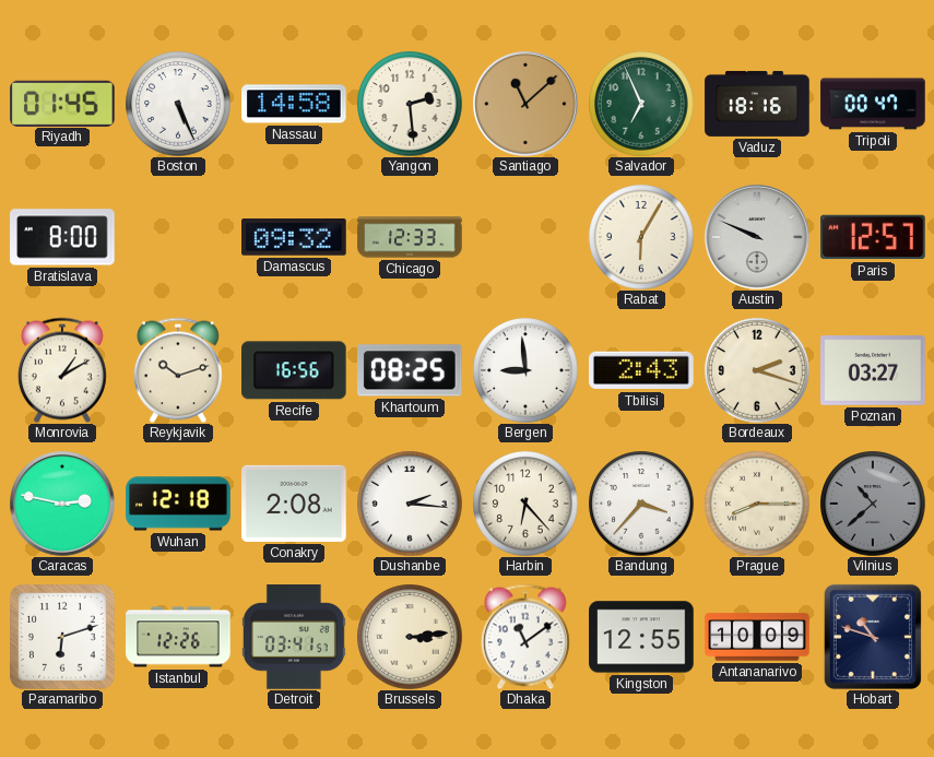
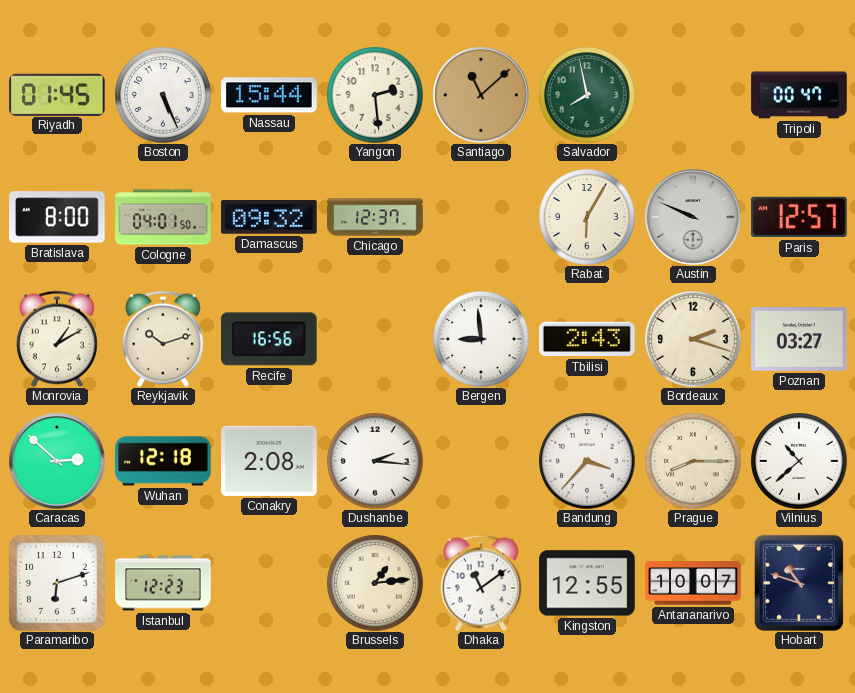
Nassau: 14:58 -> 15:44
Salvador: 6:56 -> 7:58
Vaduz: 18:16 -> none
Cologne: none -> 04:01
Chicago: 12:33 -> 12:37
Khartoum: 08:25 -> none
Caracas: 2:47 -> 2:52
Harbin: 6:23 -> none
Vilnius dial: grey -> white
Istanbul: 12:26 -> 12:23
Detroit: 03:41 -> none
Brussels: 3:14 -> 1:14
Antananarivo: 10:09 -> 10:07
